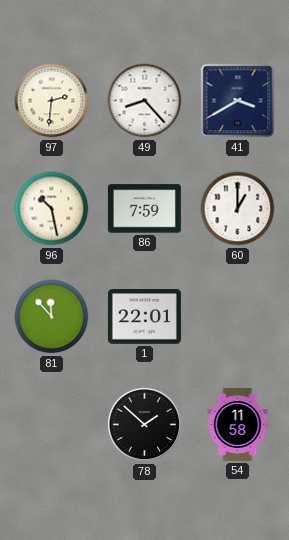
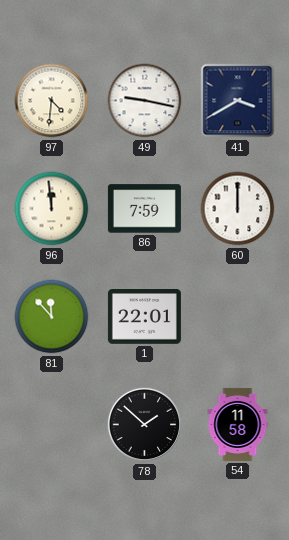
97: 2:31 -> 4:31
49: 8:23 -> 9:17
96: 10:28 -> 11:59
60: 1:00 -> 12:00
